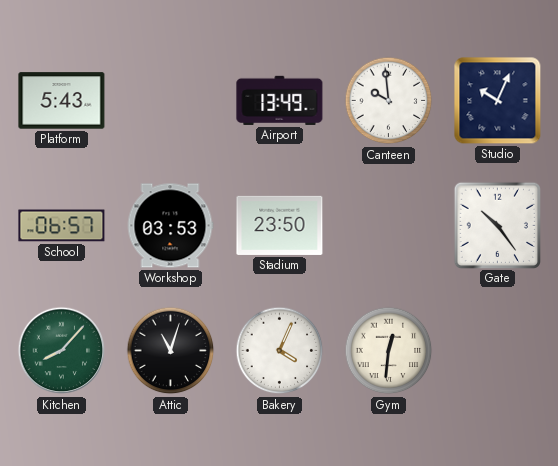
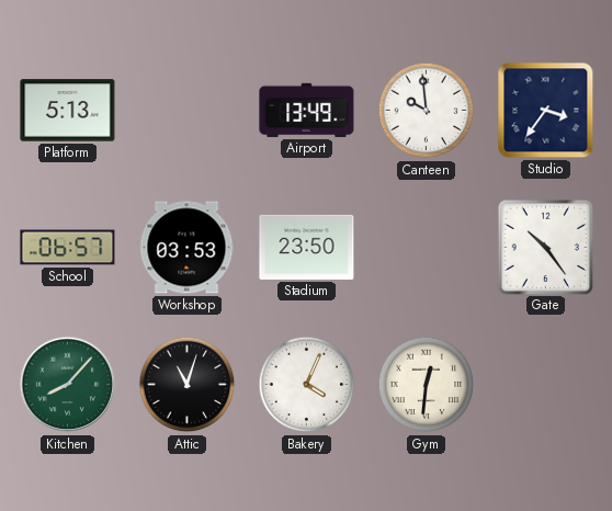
Platform: 5:43 -> 5:13
Studio: 10:04 -> 3:36
